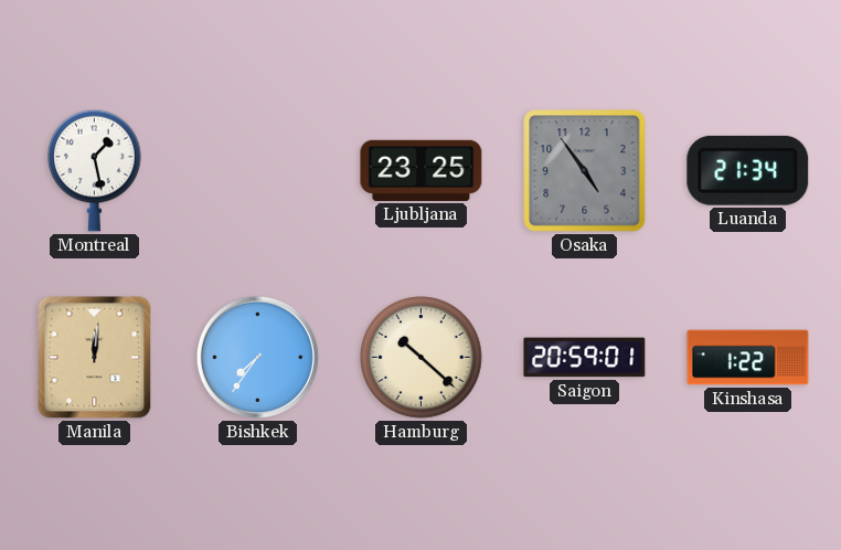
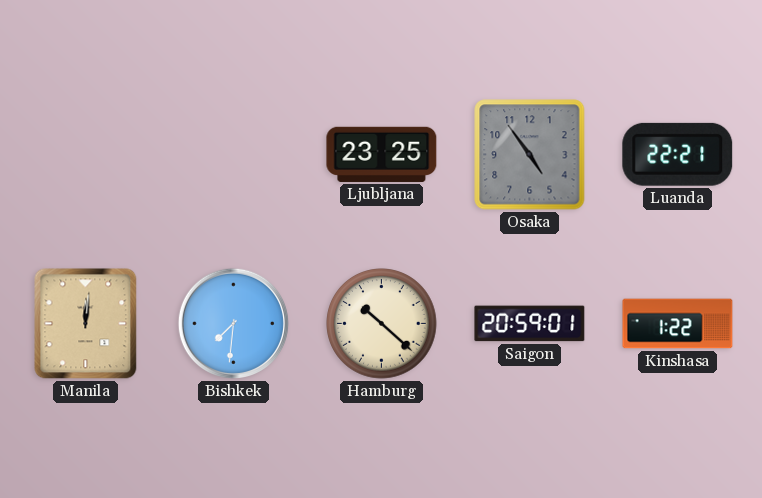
Montreal: 1:28 -> none
Luanda: 21:34 -> 22:21
Bishkek: 7:36 -> 7:31
